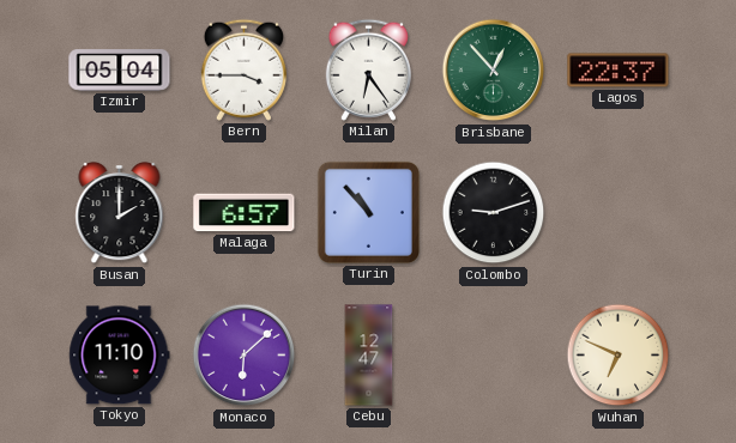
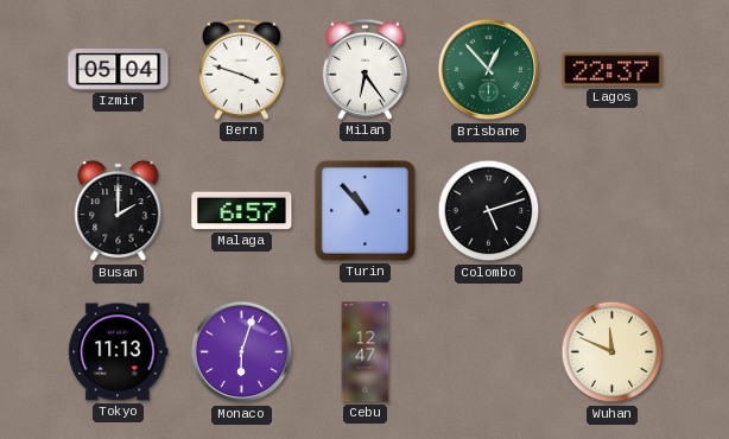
Bern: 3:45 -> 3:48
Colombo: 9:12 -> 5:12
Tokyo: 11:10 -> 11:13
Monaco: 6:08 -> 6:03
Wuhan: 6:49 -> 11:49
